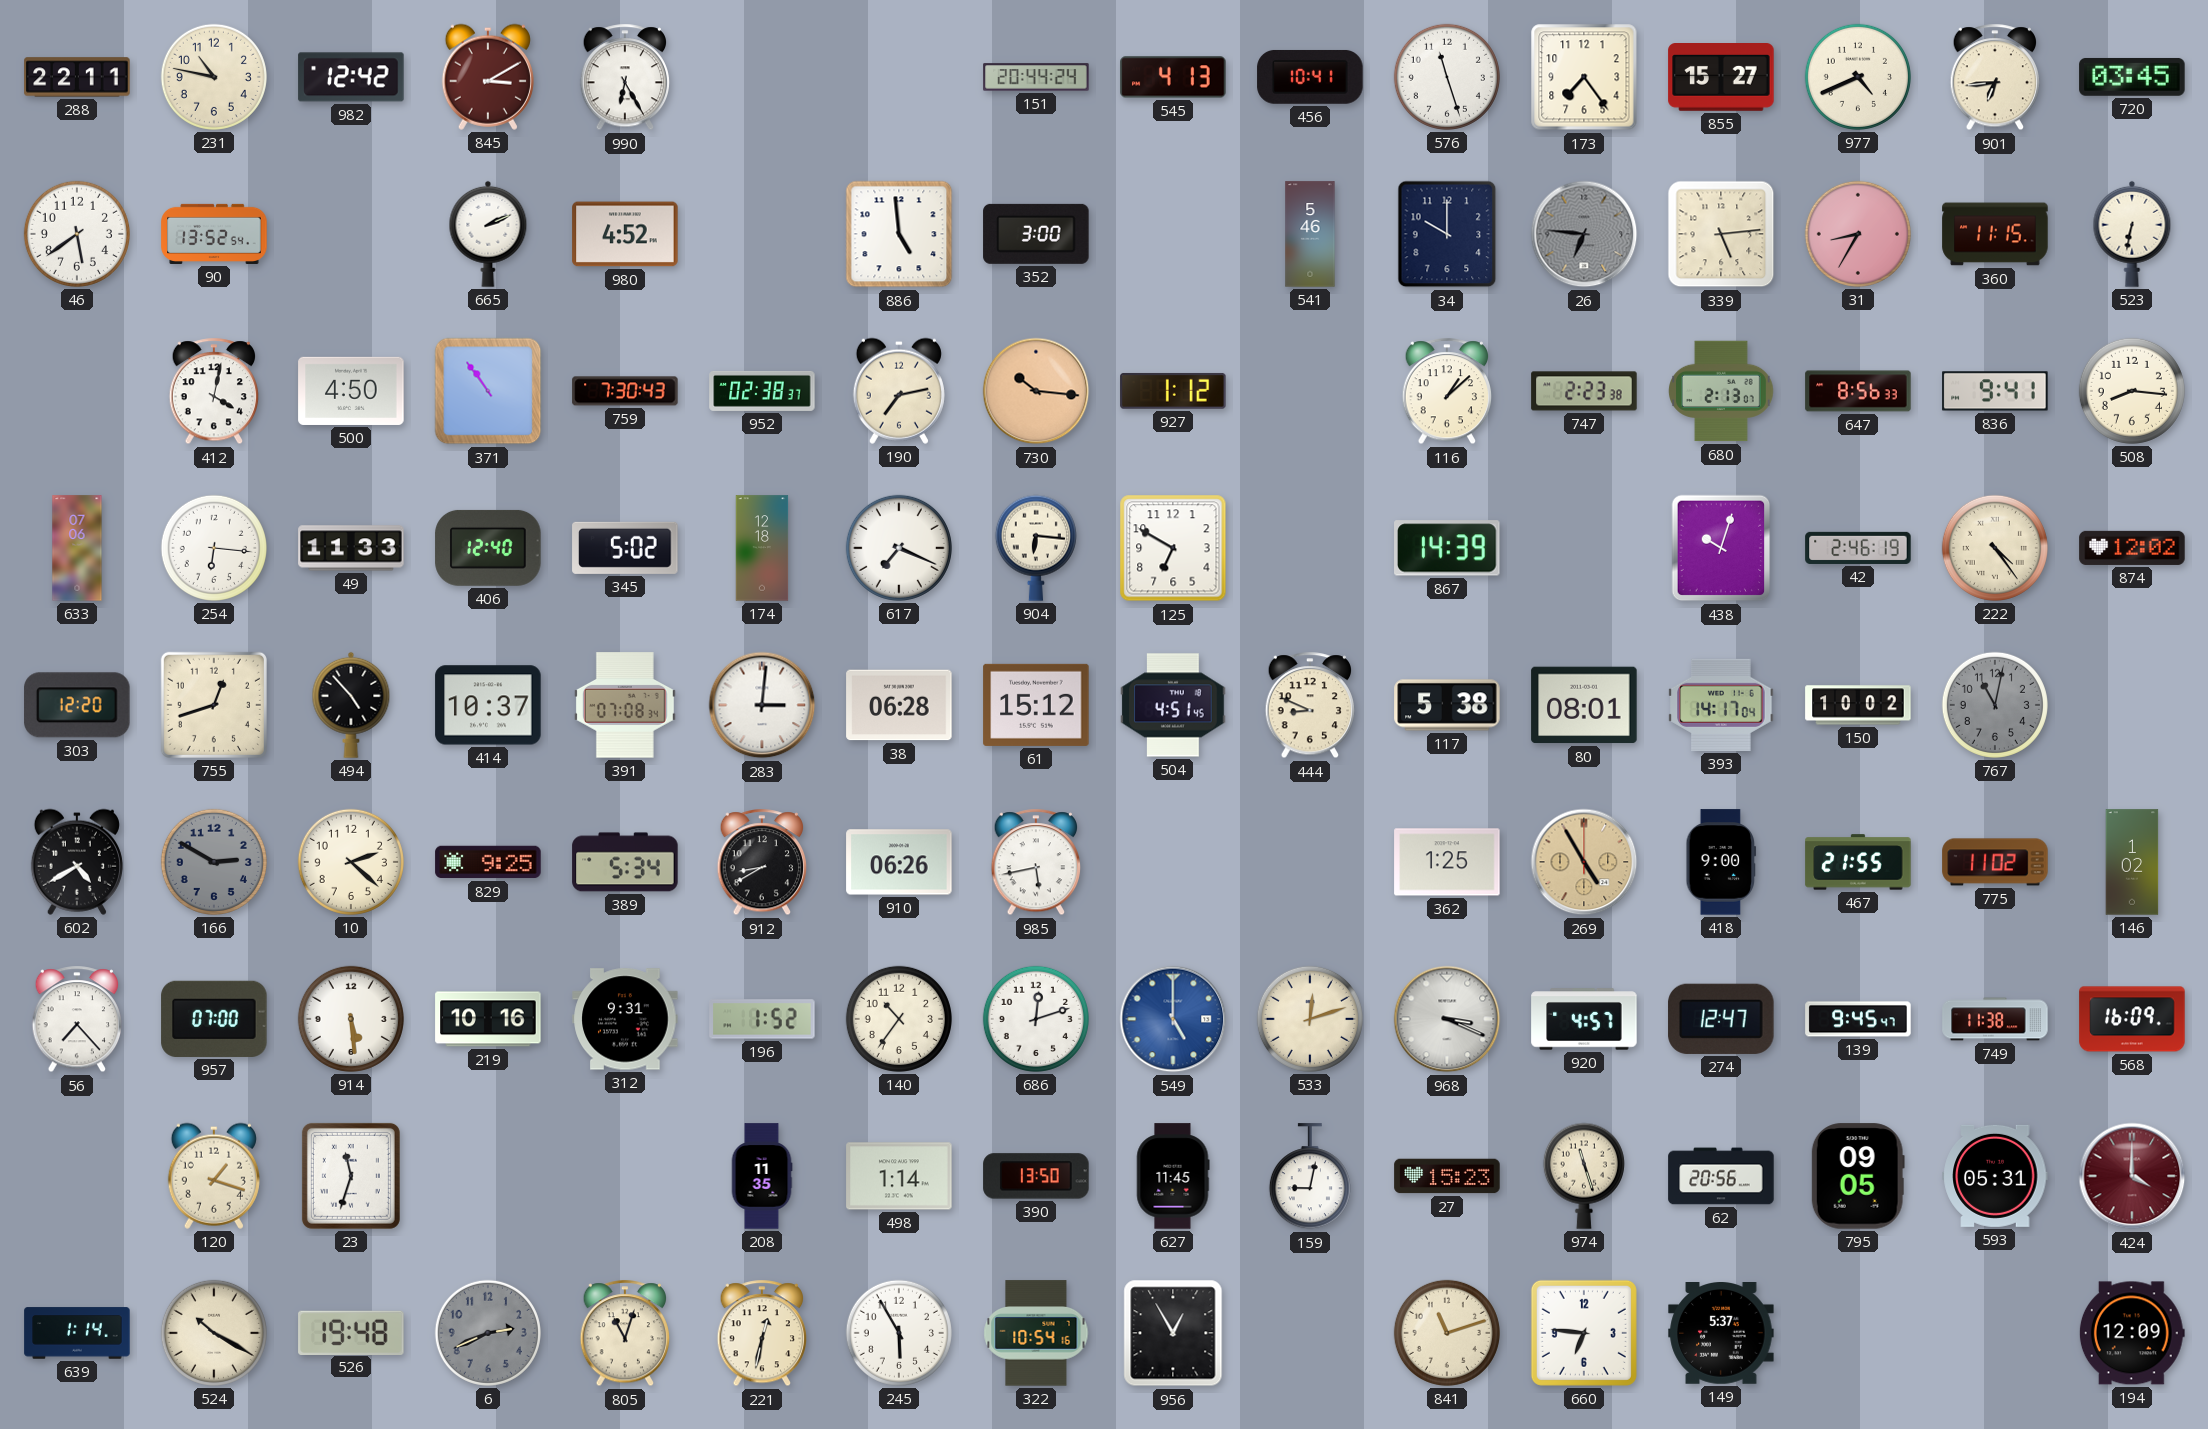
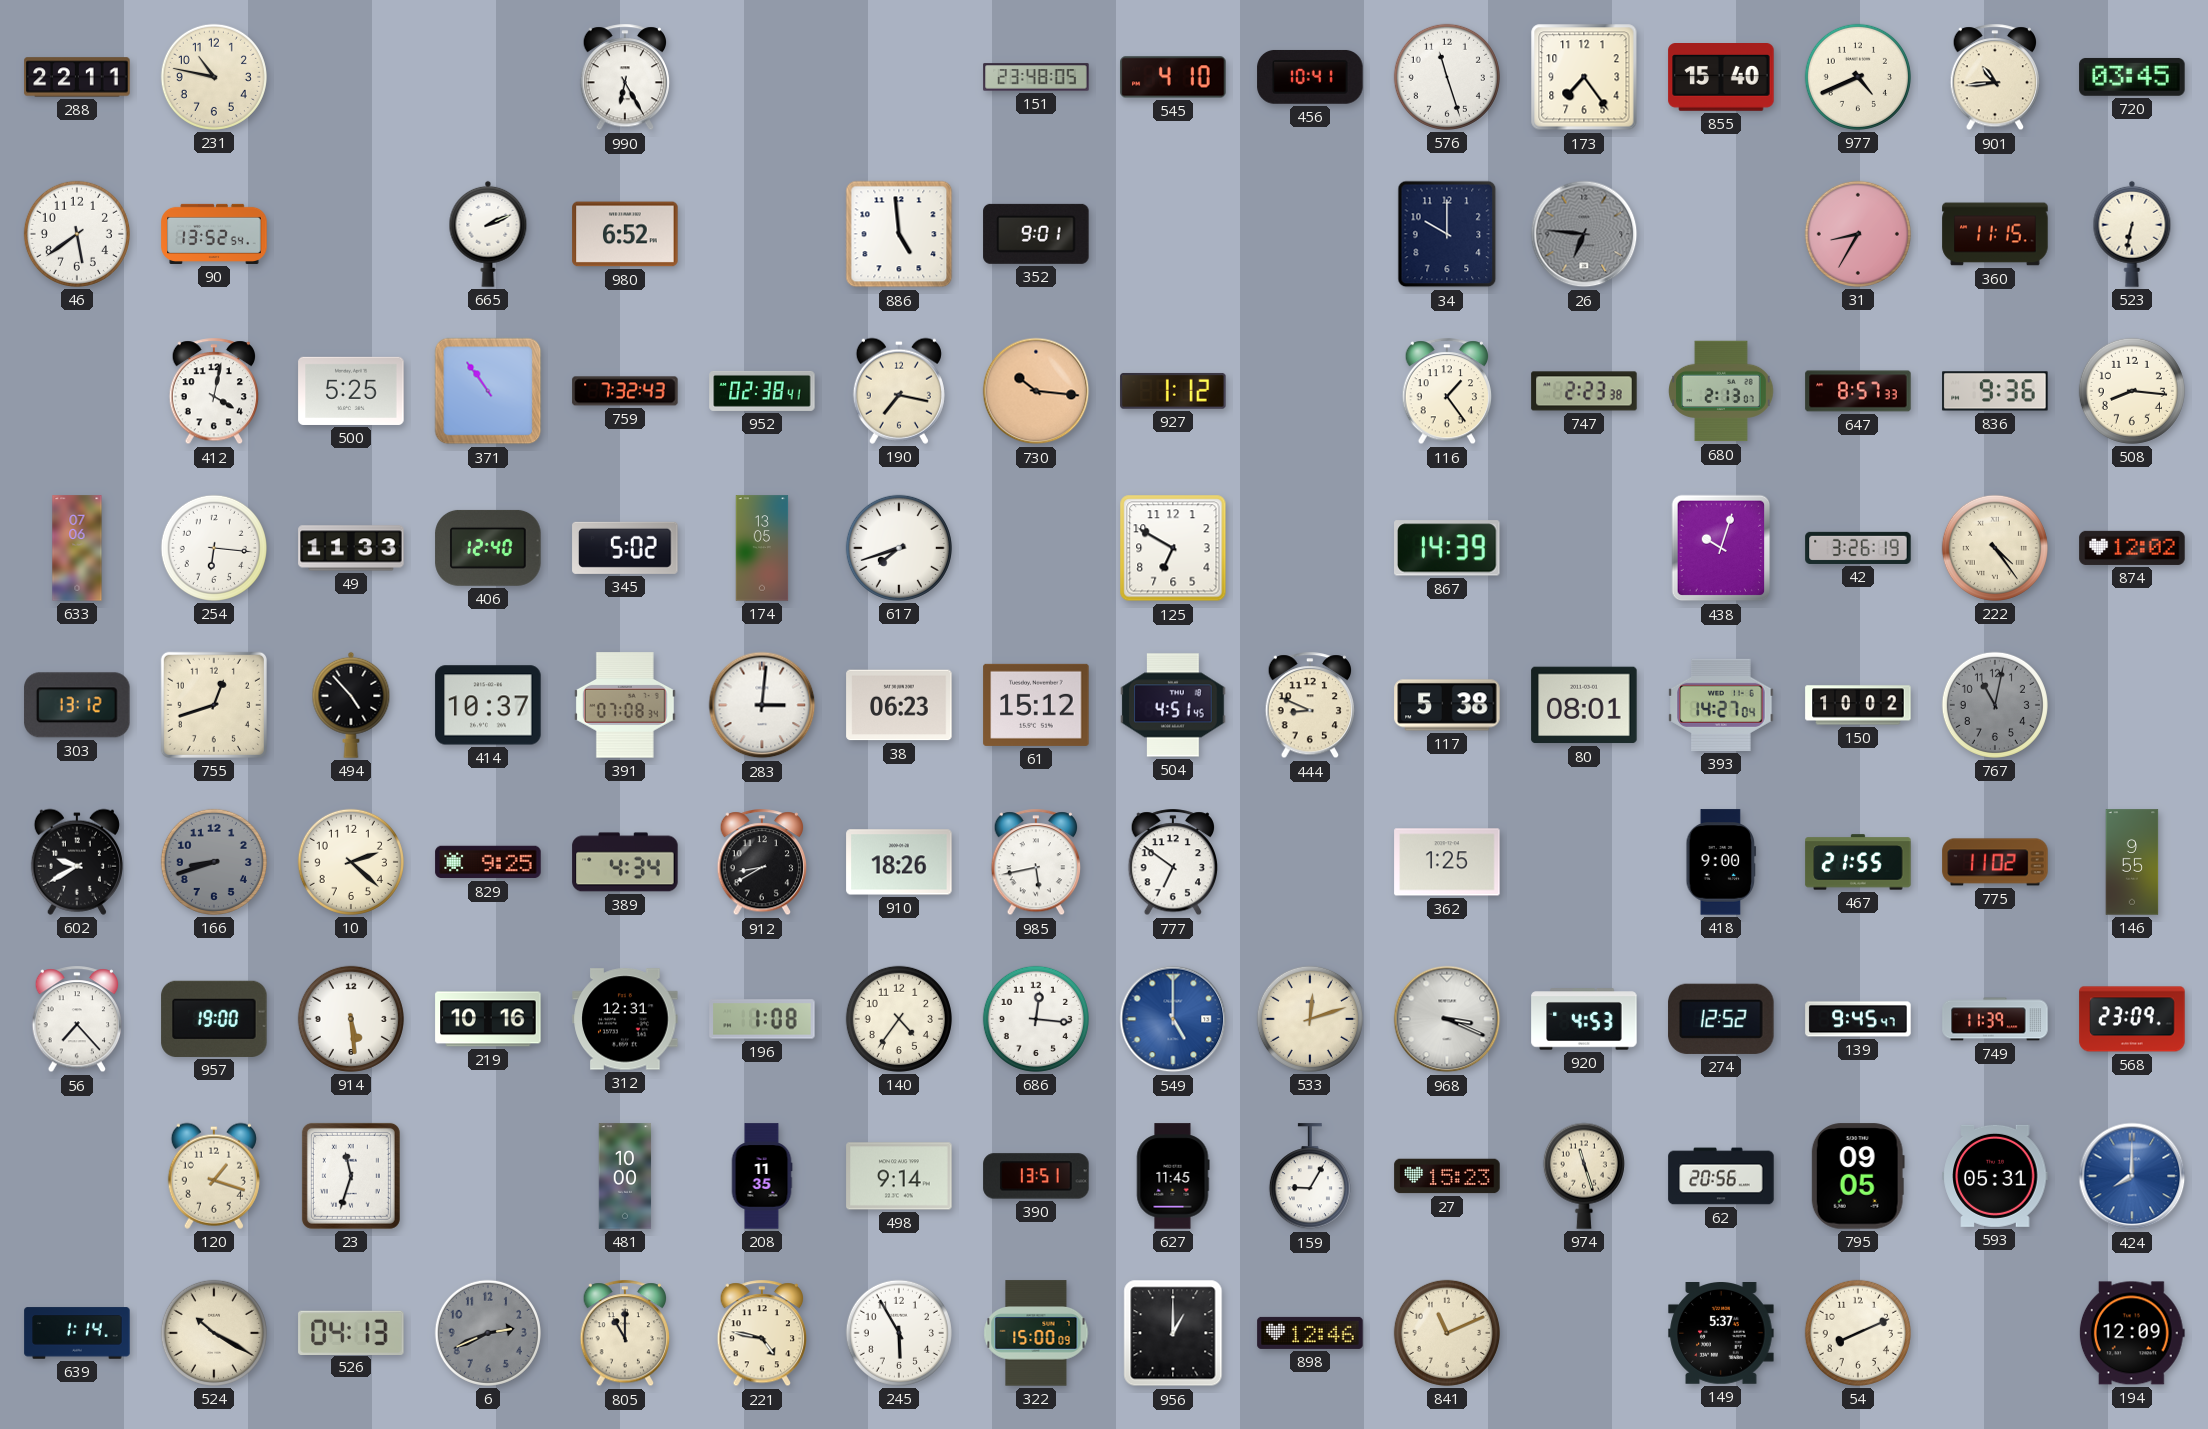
982: 12:42 -> none
845: 3:10 -> none
151: 20:44 -> 23:48
545: 4:13 -> 4:10
855: 15:27 -> 15:40
901: 6:44 -> 10:44
980: 4:52 -> 6:52
352: 3:00 -> 9:01
541: 5:46 -> none
339: 5:14 -> none
500: 4:50 -> 5:25
759: 7:30 -> 7:32
952: 02:38:37 -> 02:38:41
190: 7:13 -> 7:17
116: 1:08 -> 1:24
647: 8:56 -> 8:57
836: 9:41 -> 9:36
174: 12:18 -> 13:05
617: 7:19 -> 7:42
904: 6:16 -> none
42: 2:46 -> 3:26
303: 12:20 -> 13:12
38: 06:28 -> 06:23
393: 14:17 -> 14:27
602: 4:40 -> 9:40
166: 2:50 -> 8:42
389: 5:34 -> 4:34
910: 06:26 -> 18:26
777: none -> 6:51
269: 4:55 -> none
146: 1:02 -> 9:55
957: 07:00 -> 19:00
312: 9:31 -> 12:31
196: 1:52 -> 1:08
140: 10:36 -> 4:36
686: 12:12 -> 12:16
920: 4:57 -> 4:53
274: 12:47 -> 12:52
749: 11:38 -> 11:39
568: 16:09 -> 23:09
481: none -> 10:00
498: 1:14 -> 9:14
390: 13:50 -> 13:51
159: 9:02 -> 9:05
424: 4:00 -> 8:00
424 dial: burgundy -> blue
526: 19:48 -> 04:13
805: 11:03 -> 11:00
221: 12:32 -> 4:47
322: 10:54 -> 15:00
956: 12:55 -> 1:00
898: none -> 12:46
841: 11:12 -> 11:11
660: 6:46 -> none
54: none -> 8:11
